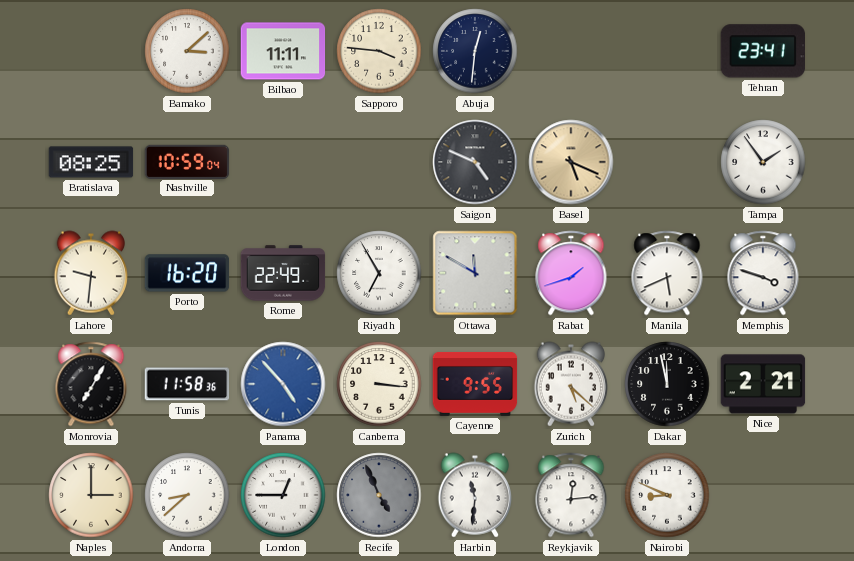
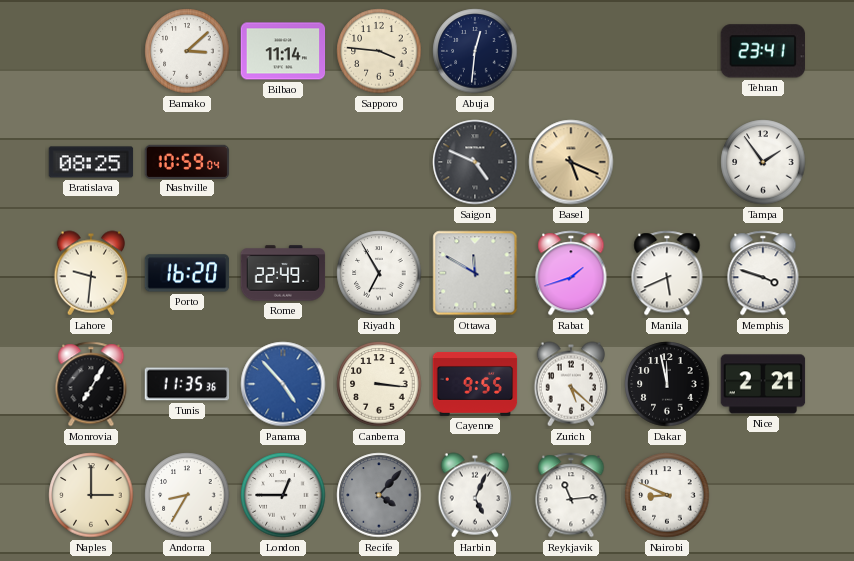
Bilbao: 11:11 -> 11:14
Tunis: 11:58 -> 11:35
Andorra: 8:38 -> 8:35
Recife: 4:56 -> 4:07
Harbin: 11:31 -> 5:04
Reykjavik: 12:14 -> 11:14
